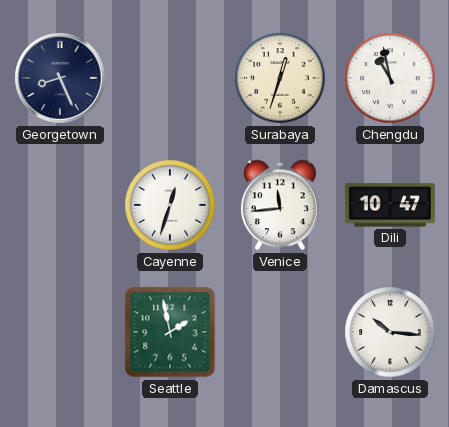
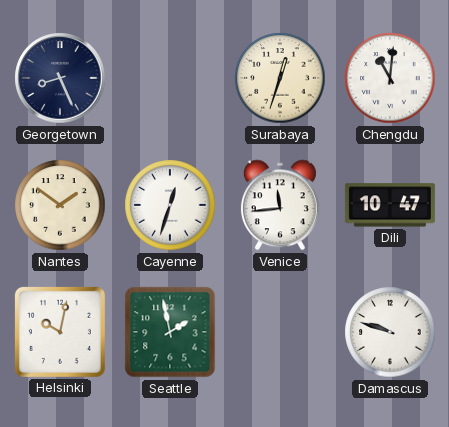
Chengdu: 10:58 -> 11:01
Nantes: none -> 1:51
Helsinki: none -> 10:02
Damascus: 10:16 -> 9:48
